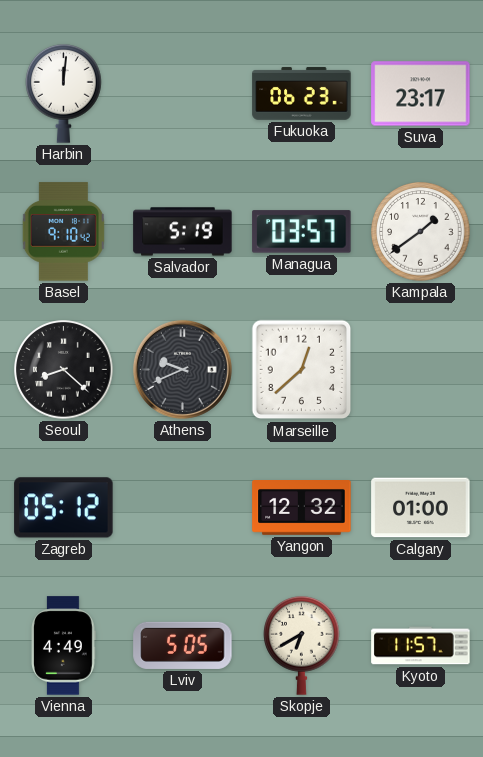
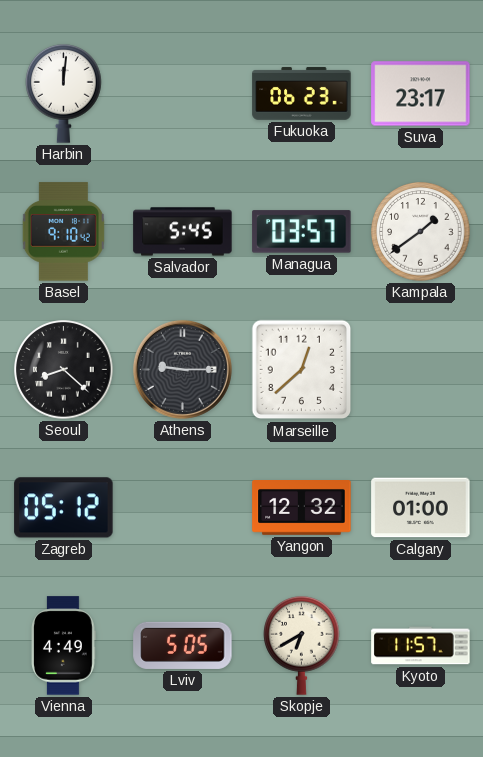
Salvador: 5:19 -> 5:45
Athens: 9:41 -> 9:15
